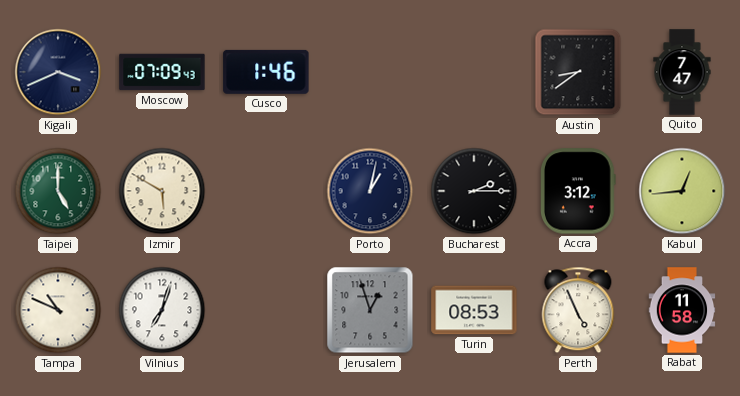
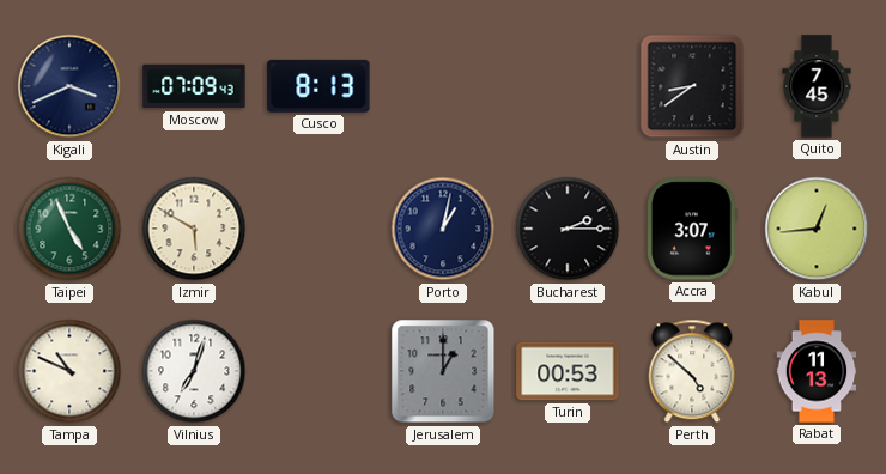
Cusco: 1:46 -> 8:13
Quito: 7:47 -> 7:45
Taipei: 5:00 -> 4:56
Accra: 3:12 -> 3:07
Jerusalem: 12:57 -> 1:00
Turin: 08:53 -> 00:53
Perth: 4:56 -> 4:52
Rabat: 11:58 -> 11:13
